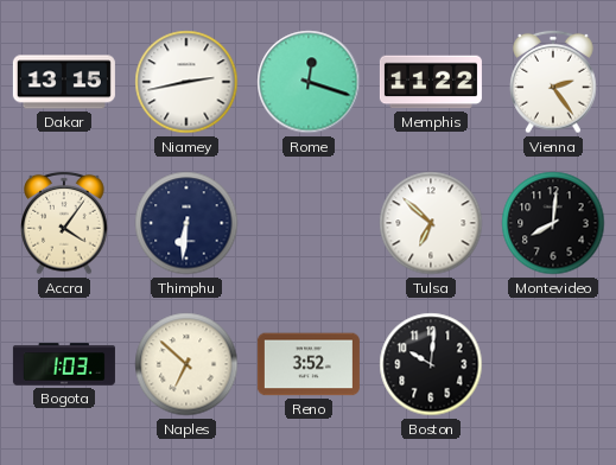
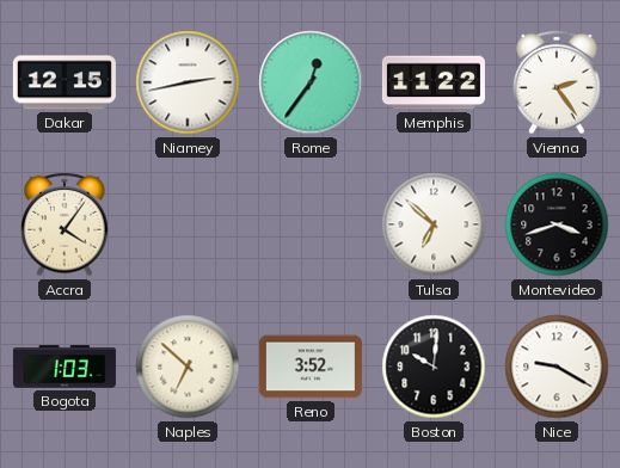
Dakar: 13:15 -> 12:15
Rome: 12:18 -> 12:36
Thimphu: 6:31 -> none
Montevideo: 8:01 -> 3:42
Nice: none -> 9:20
